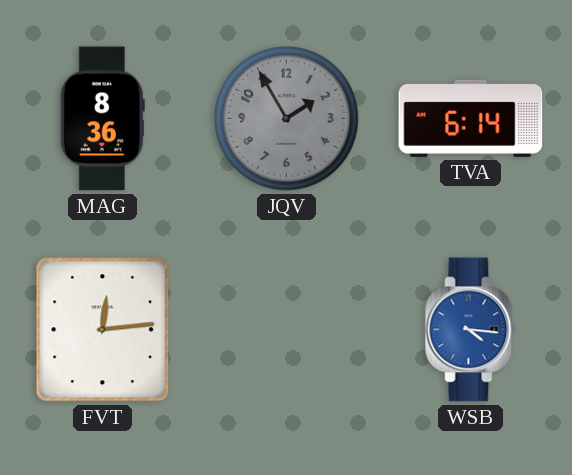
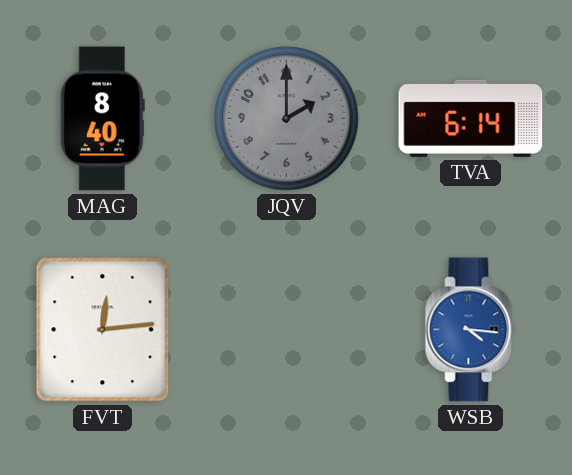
MAG: 8:36 -> 8:40
JQV: 1:55 -> 2:00
